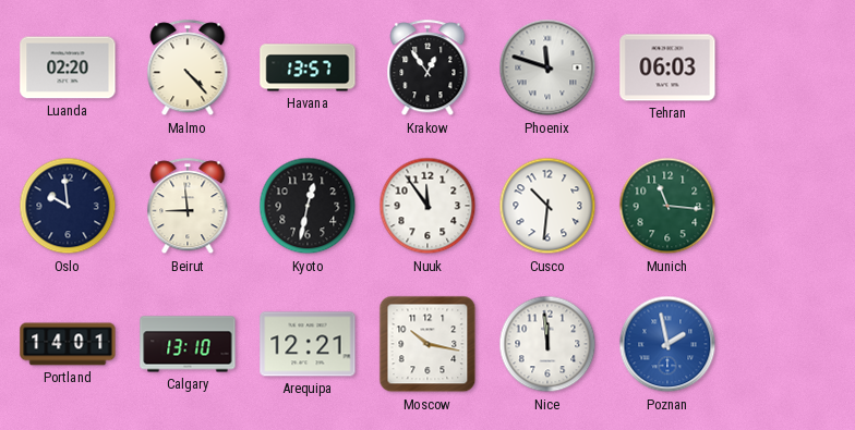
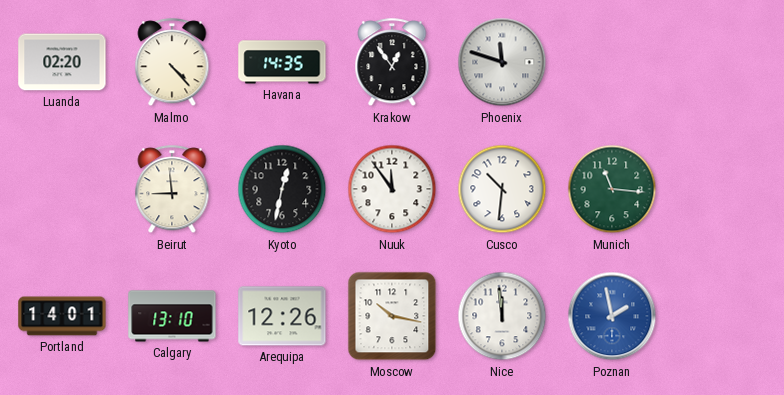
Havana: 13:57 -> 14:35
Tehran: 06:03 -> none
Oslo: 9:59 -> none
Arequipa: 12:21 -> 12:26
